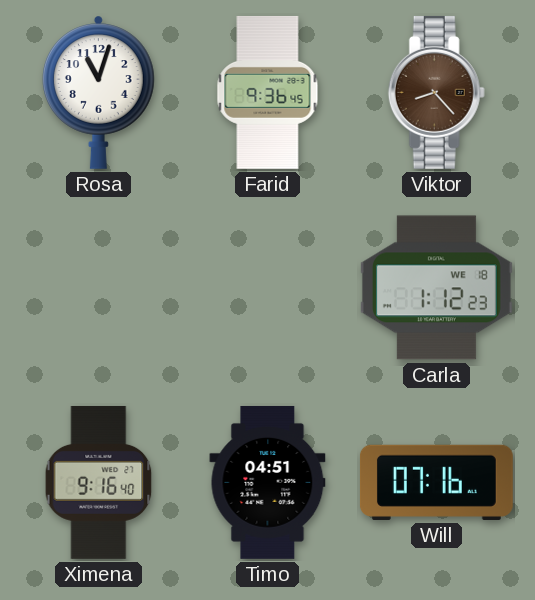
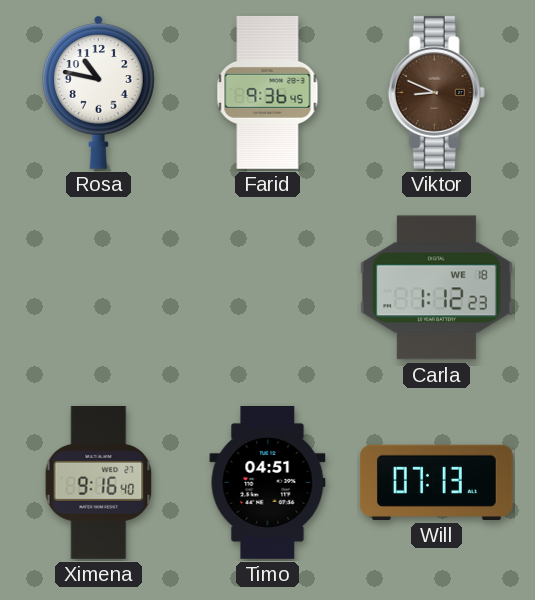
Rosa: 11:03 -> 10:47
Viktor: 8:23 -> 8:49
Will: 07:16 -> 07:13
